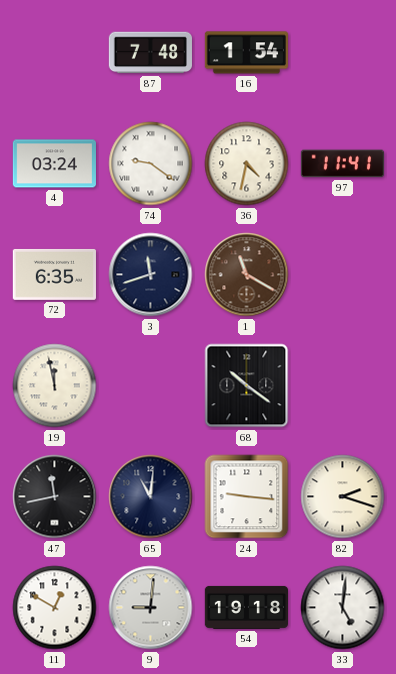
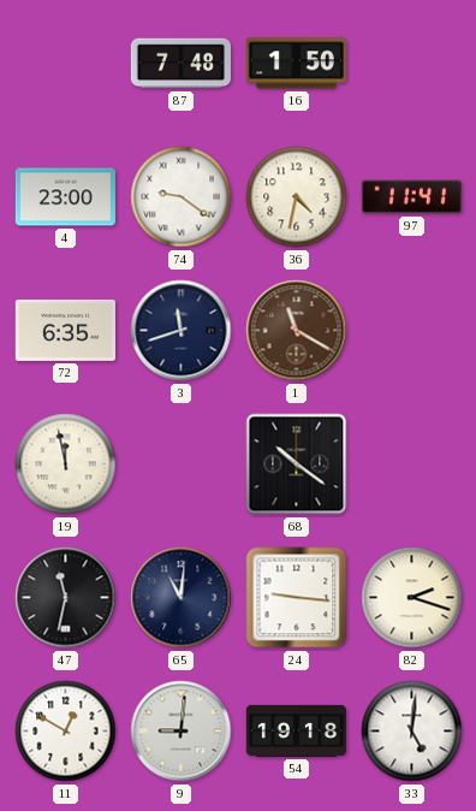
16: 1:54 -> 1:50
4: 03:24 -> 23:00
47: 11:43 -> 11:32
